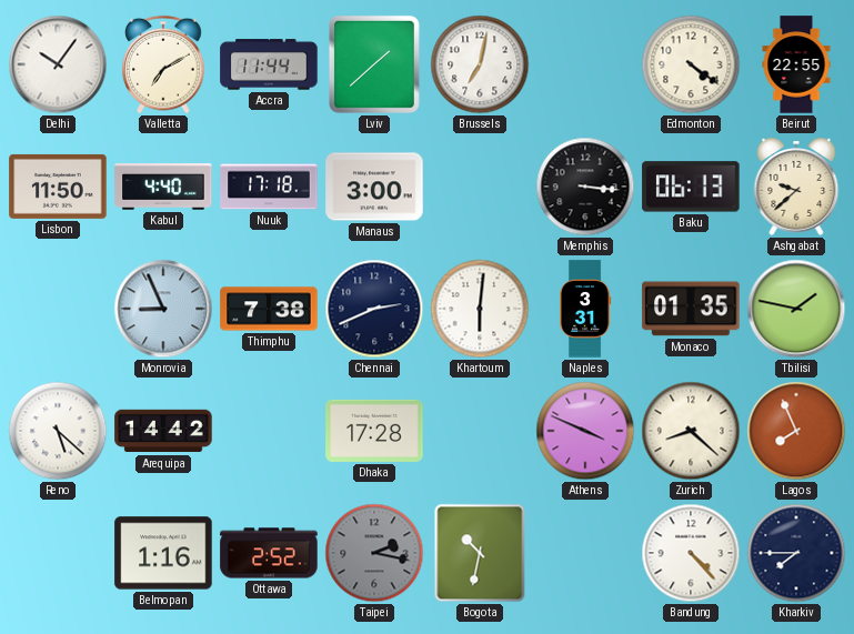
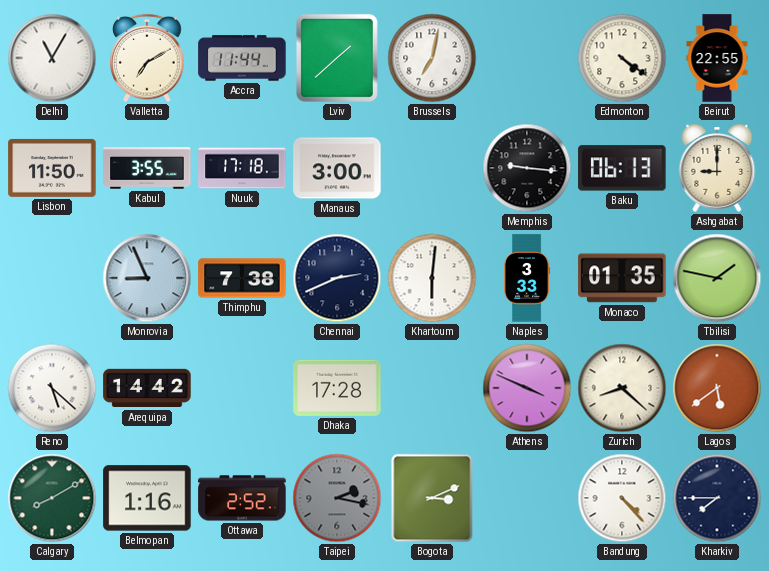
Delhi: 10:06 -> 11:05
Kabul: 4:40 -> 3:55
Memphis: 3:16 -> 9:16
Ashgabat: 9:38 -> 9:00
Naples: 3:31 -> 3:33
Lagos: 7:56 -> 5:39
Calgary: none -> 8:10
Bogota: 10:32 -> 3:11
